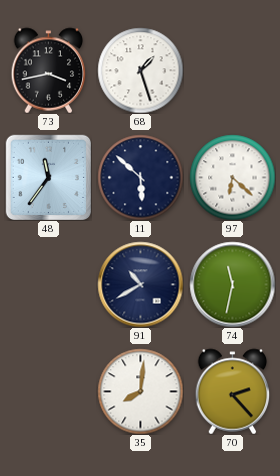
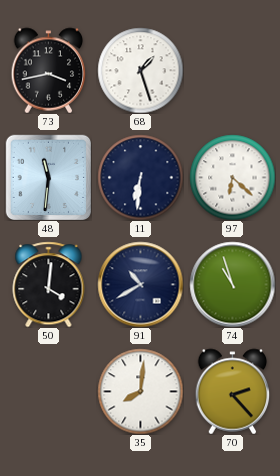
48: 11:36 -> 11:31
11: 5:52 -> 6:31
50: none -> 4:01
74: 11:32 -> 10:57
